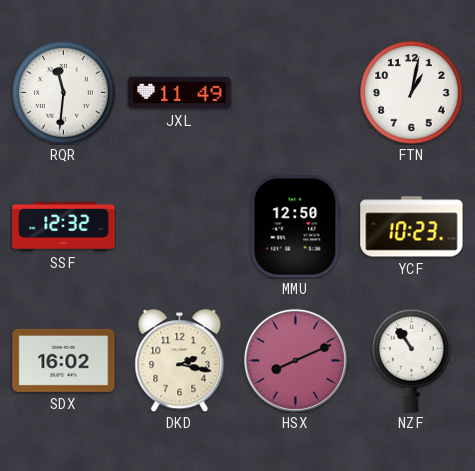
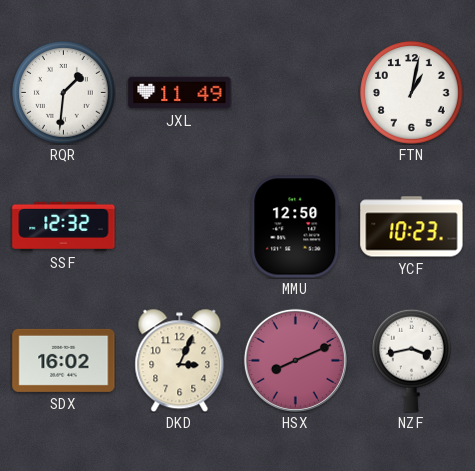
RQR: 11:31 -> 1:31
DKD: 2:17 -> 3:04
NZF: 10:54 -> 3:43
